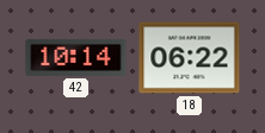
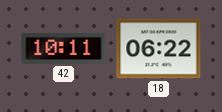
42: 10:14 -> 10:11
